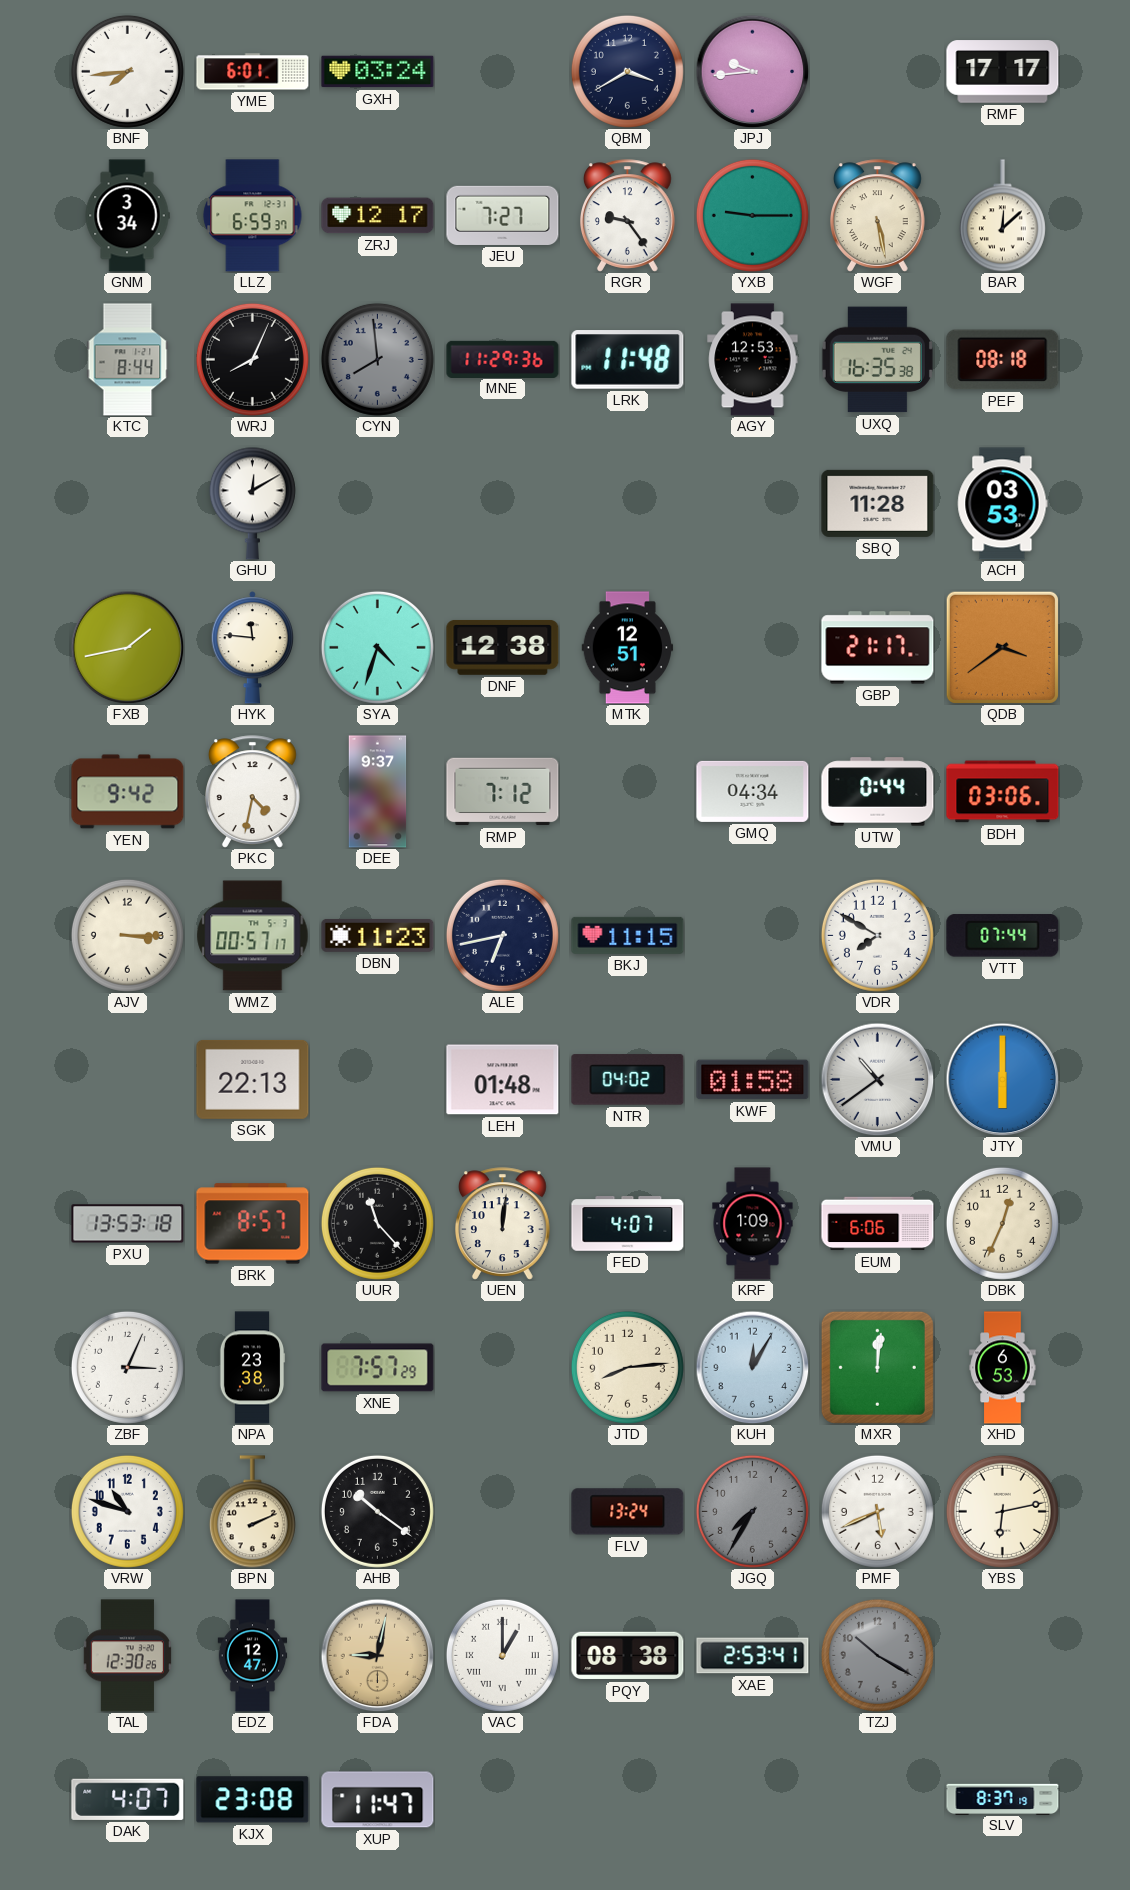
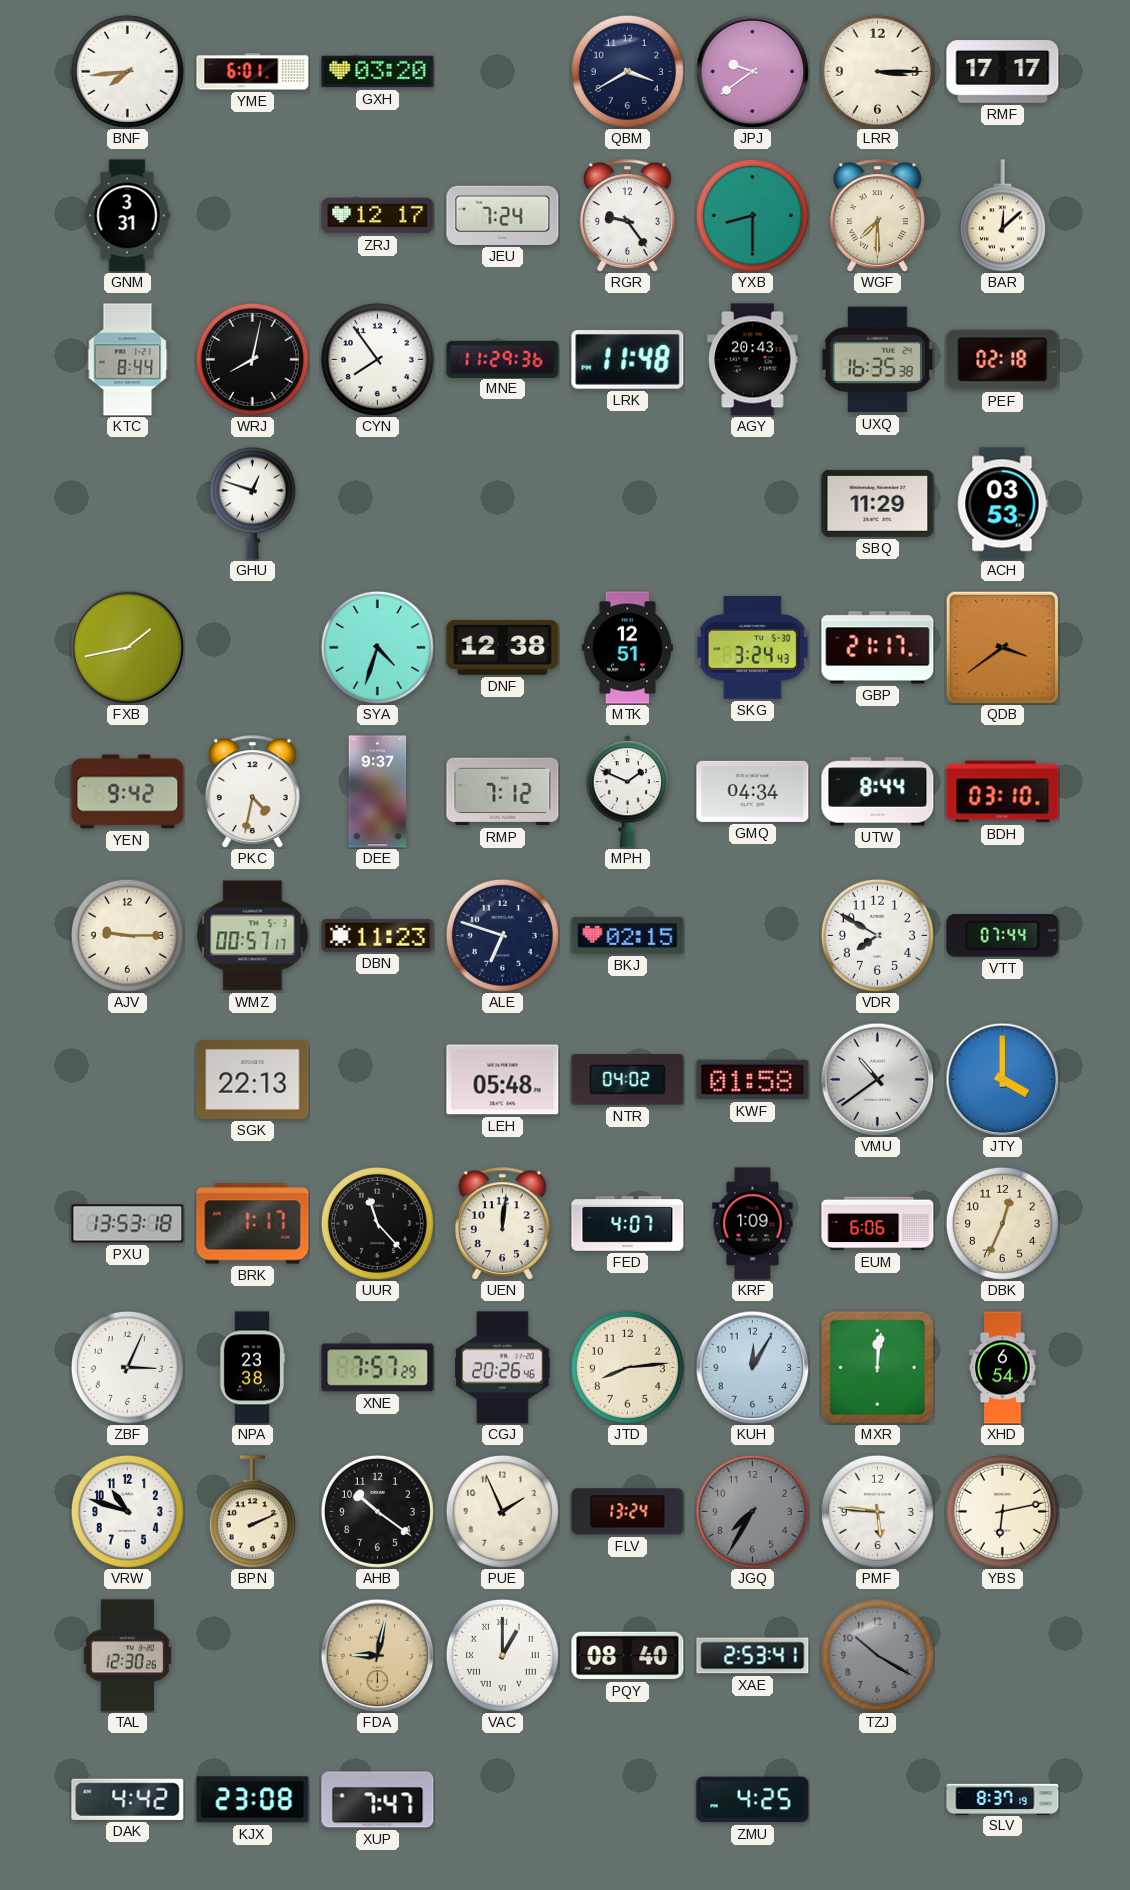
GXH: 03:24 -> 03:20
JPJ: 9:44 -> 9:39
LRR: none -> 3:15
GNM: 3:34 -> 3:31
LLZ: 6:59 -> none
JEU: 7:27 -> 7:24
YXB: 9:15 -> 8:30
WGF: 5:28 -> 7:30
WRJ: 8:04 -> 8:02
CYN: 7:59 -> 7:54
CYN dial: grey -> white
AGY: 12:53 -> 20:43
PEF: 08:18 -> 02:18
GHU: 12:10 -> 12:48
SBQ: 11:28 -> 11:29
HYK: 11:46 -> none
SKG: none -> 3:24
MPH: none -> 1:49
UTW: 0:44 -> 8:44
BDH: 03:06 -> 03:10
AJV: 3:15 -> 9:15
ALE: 6:43 -> 6:48
BKJ: 11:15 -> 02:15
LEH: 01:48 -> 05:48
JTY: 6:00 -> 4:00
BRK: 8:57 -> 1:17
CGJ: none -> 20:26
XHD: 6:53 -> 6:54
PUE: none -> 1:56
PMF: 5:41 -> 5:46
EDZ: 12:47 -> none
PQY: 08:38 -> 08:40
DAK: 4:07 -> 4:42
XUP: 11:47 -> 7:47
ZMU: none -> 4:25
